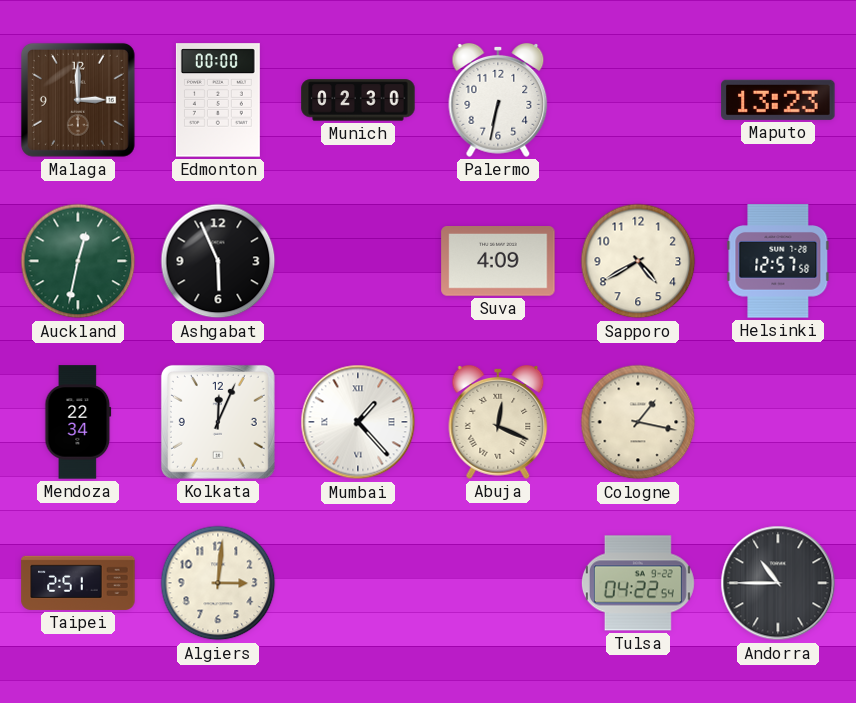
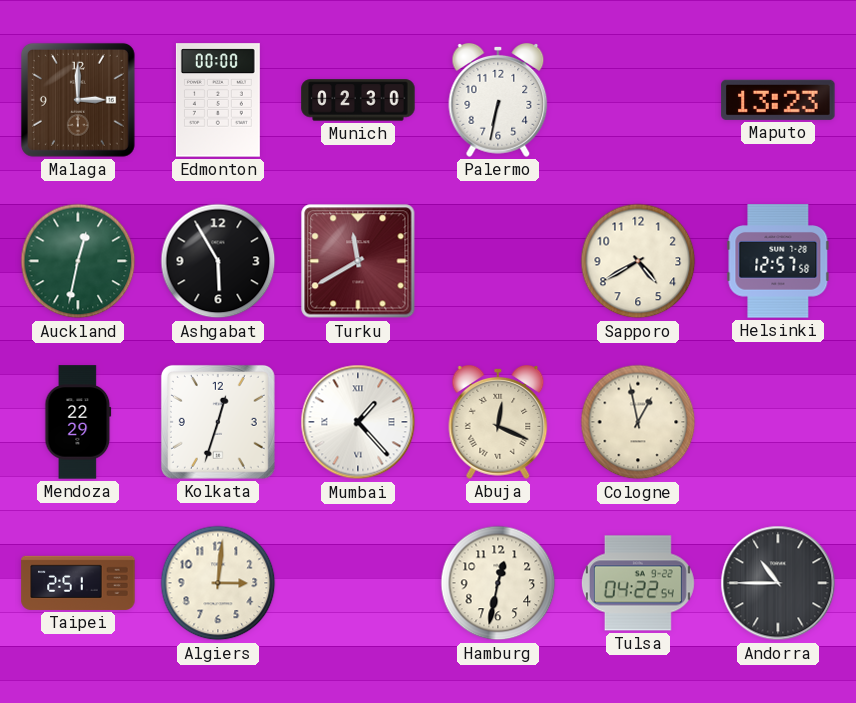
Ashgabat: 5:56 -> 5:55
Turku: none -> 11:40
Suva: 4:09 -> none
Mendoza: 22:34 -> 22:29
Kolkata: 12:04 -> 12:33
Cologne: 1:17 -> 12:58
Hamburg: none -> 12:32
